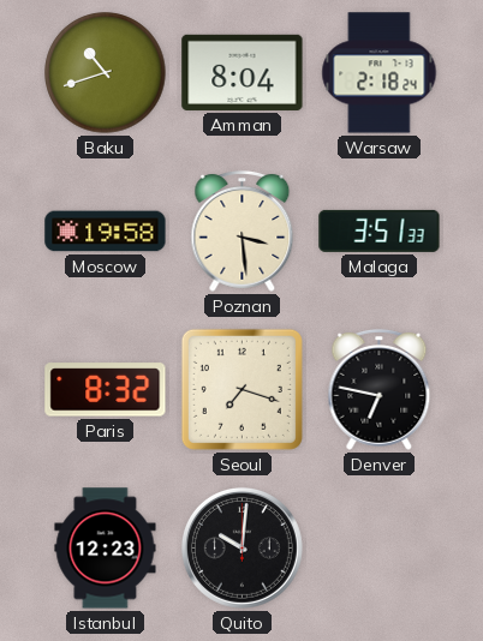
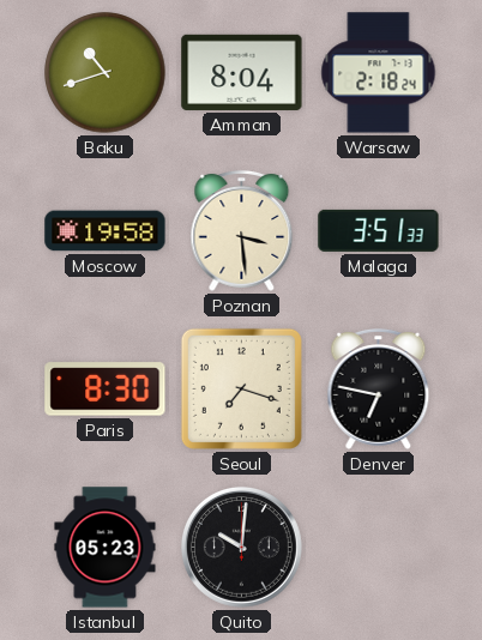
Paris: 8:32 -> 8:30
Istanbul: 12:23 -> 05:23
